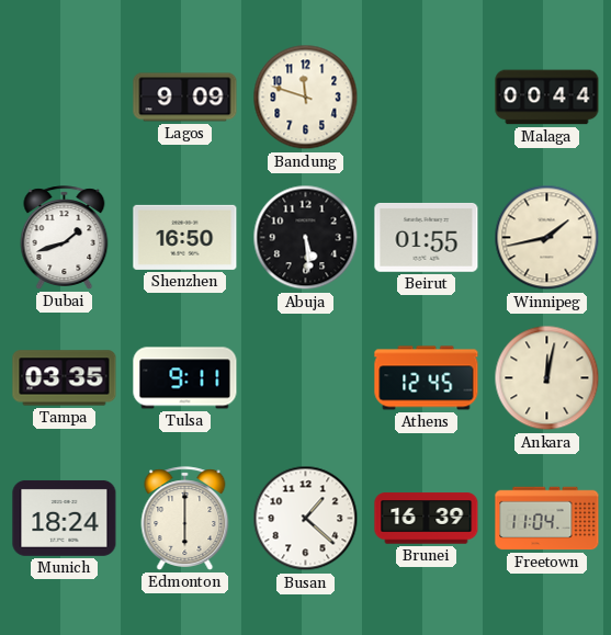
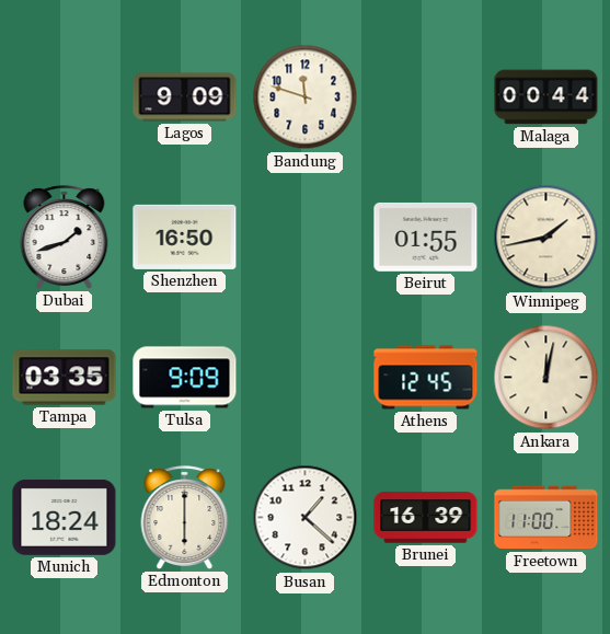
Abuja: 5:29 -> none
Tulsa: 9:11 -> 9:09
Freetown: 11:04 -> 11:00
